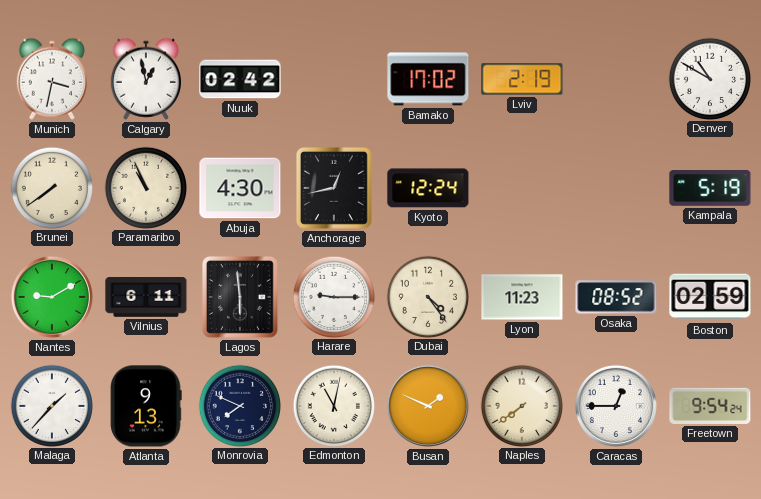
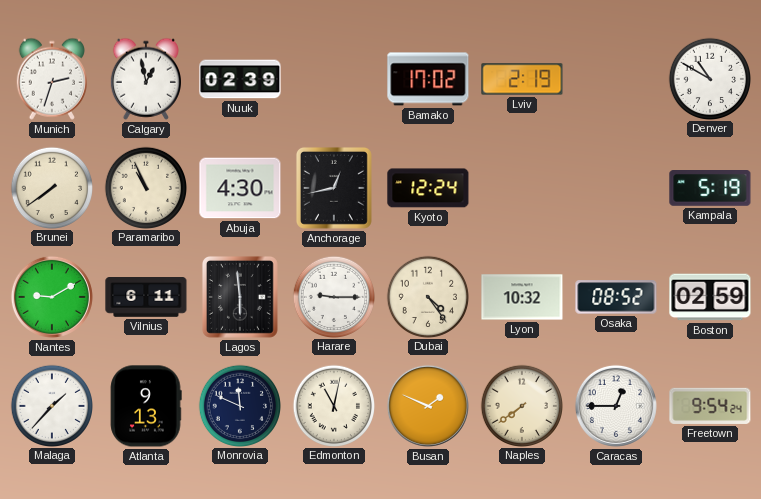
Munich: 3:32 -> 2:33
Nuuk: 02:42 -> 02:39
Lyon: 11:23 -> 10:32
Monrovia: 7:49 -> 11:49
